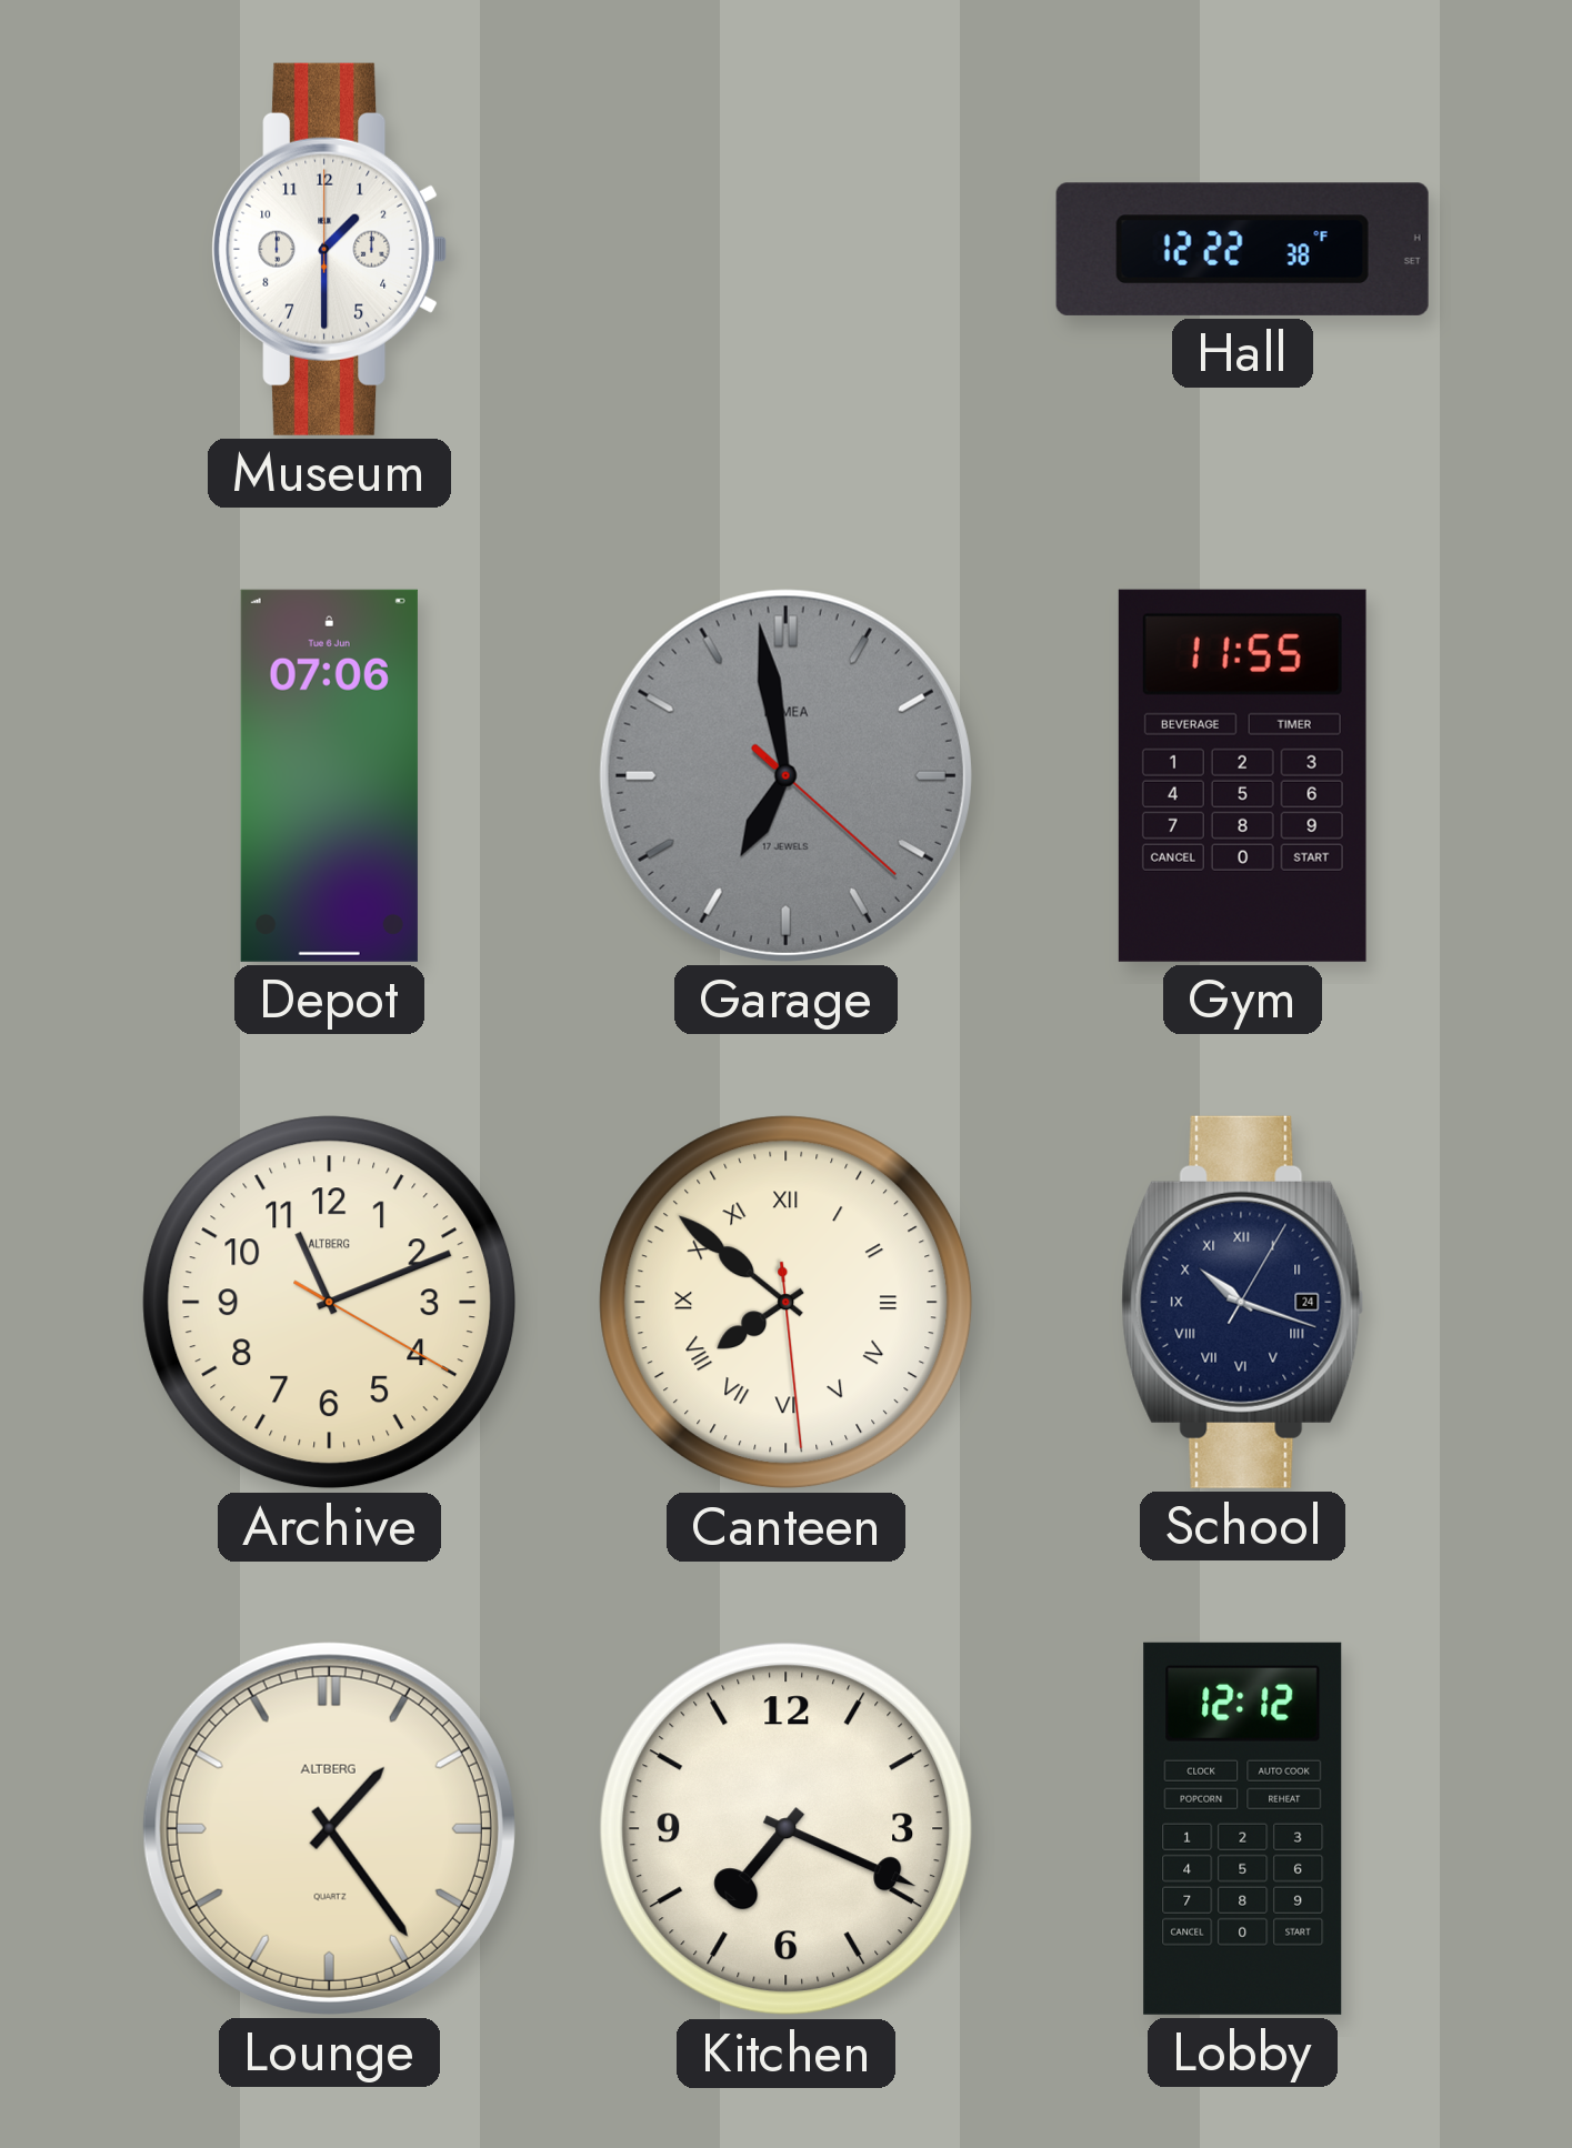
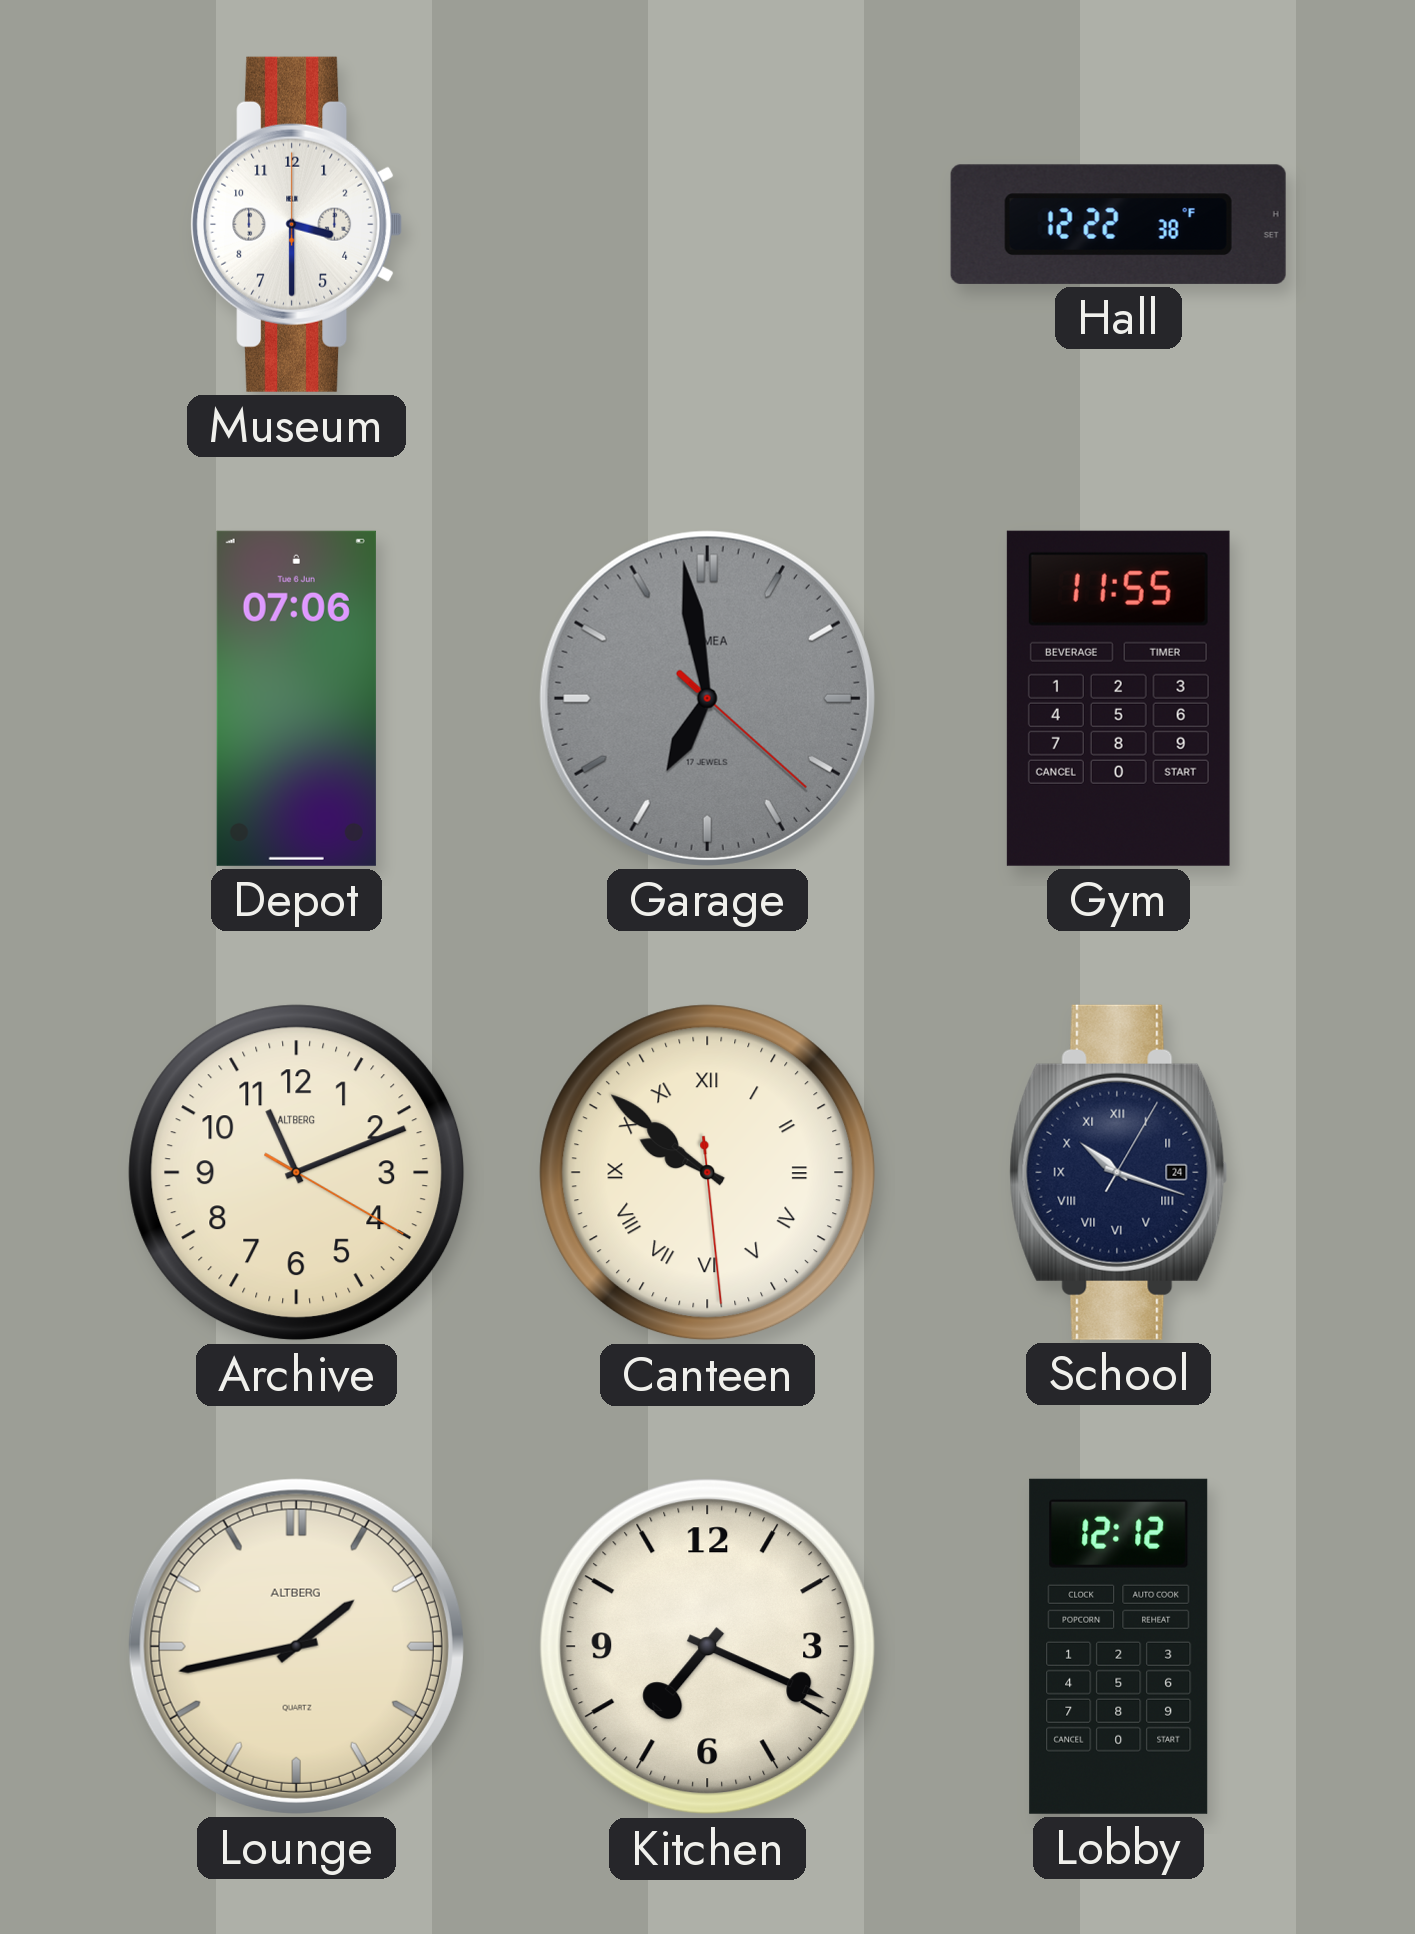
Museum: 1:30 -> 3:30
Canteen: 7:51 -> 9:51
Lounge: 1:24 -> 1:43
